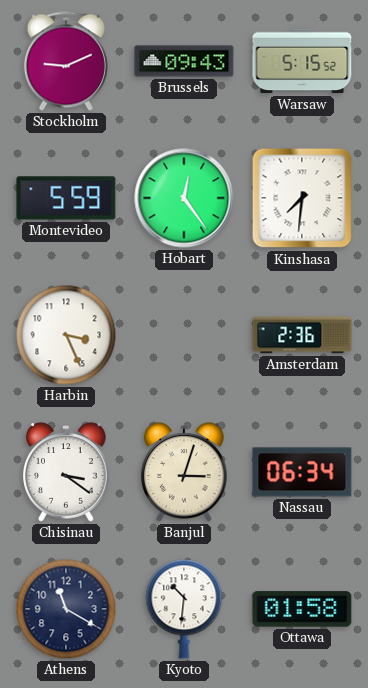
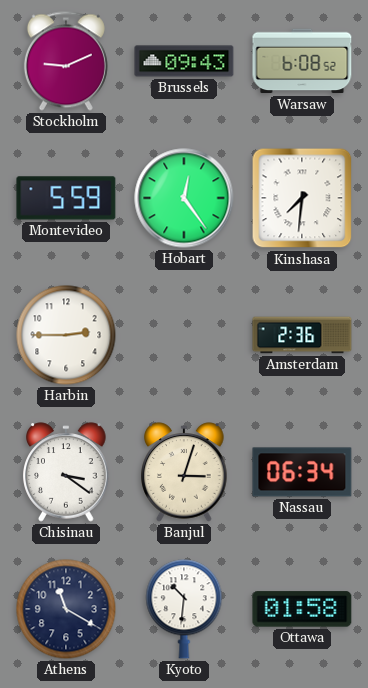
Warsaw: 5:15 -> 6:08
Harbin: 3:26 -> 2:45
